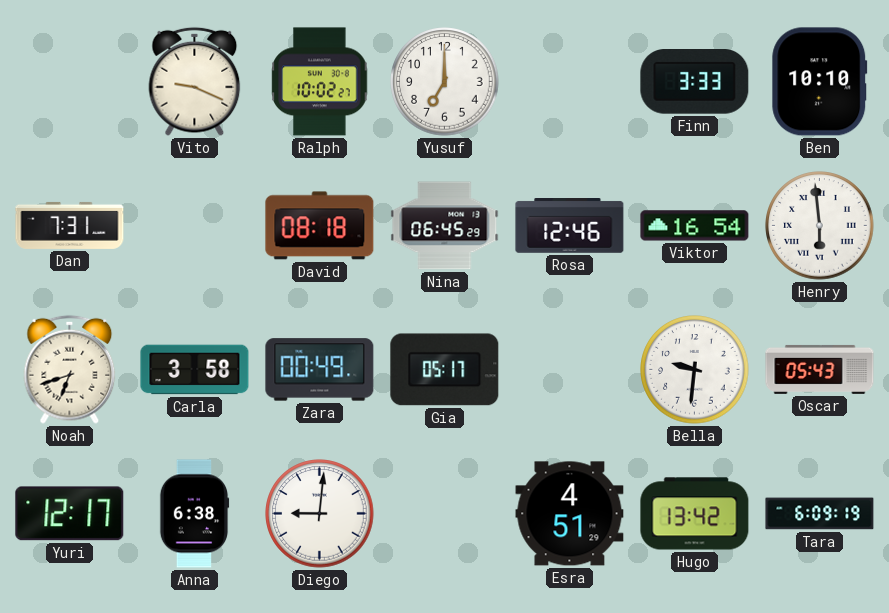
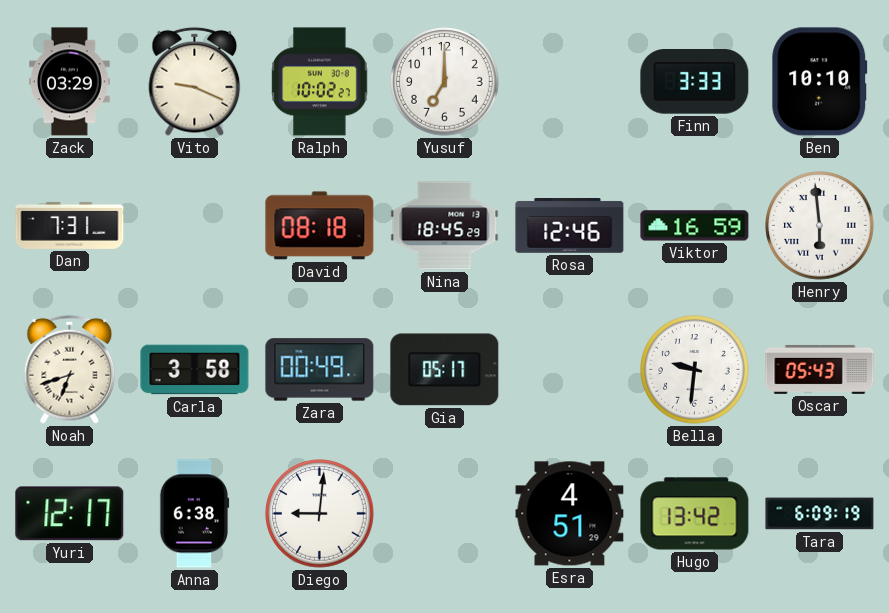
Zack: none -> 03:29
Nina: 06:45 -> 18:45
Viktor: 16:54 -> 16:59
